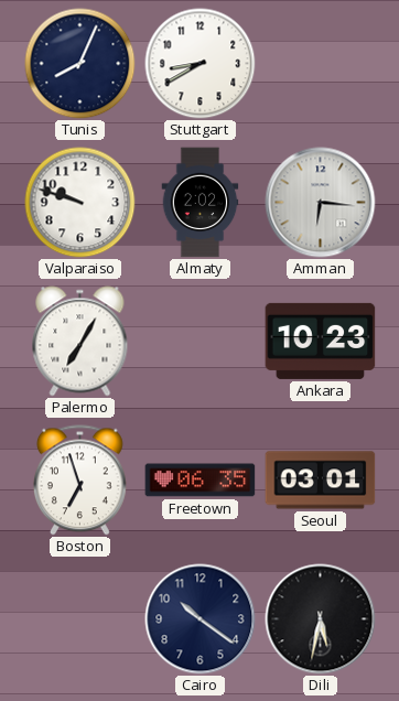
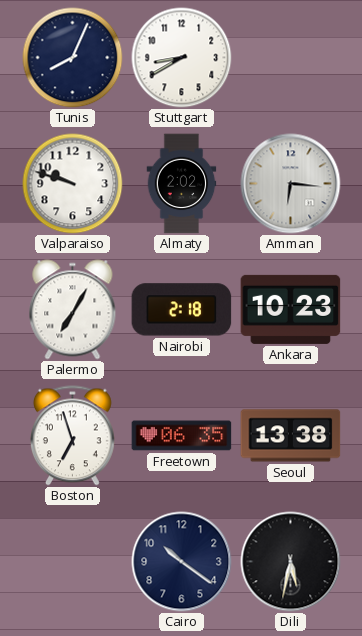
Nairobi: none -> 2:18
Seoul: 03:01 -> 13:38
